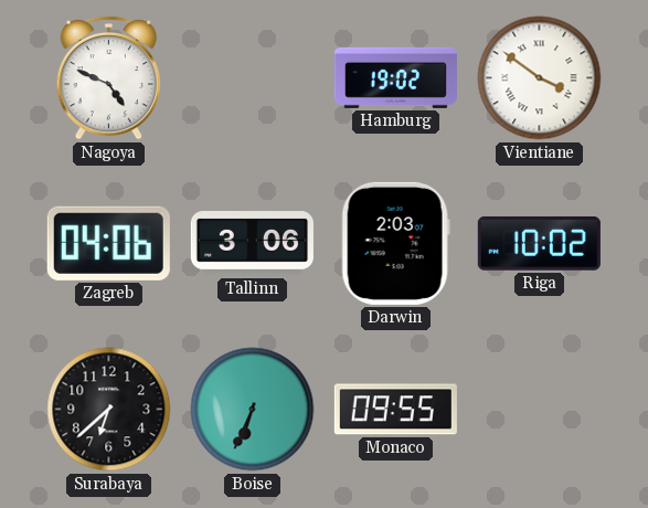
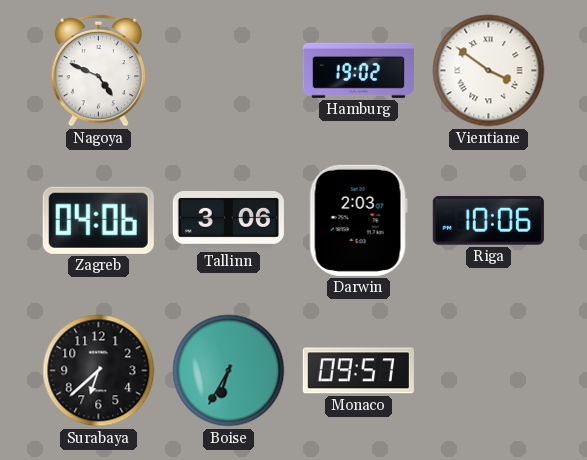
Riga: 10:02 -> 10:06
Boise: 6:34 -> 6:35
Monaco: 09:55 -> 09:57
